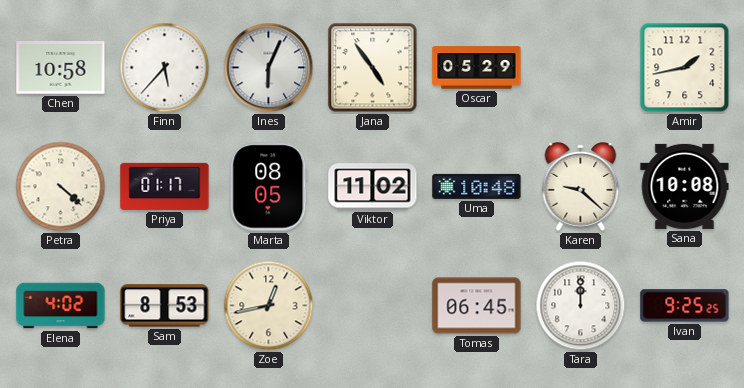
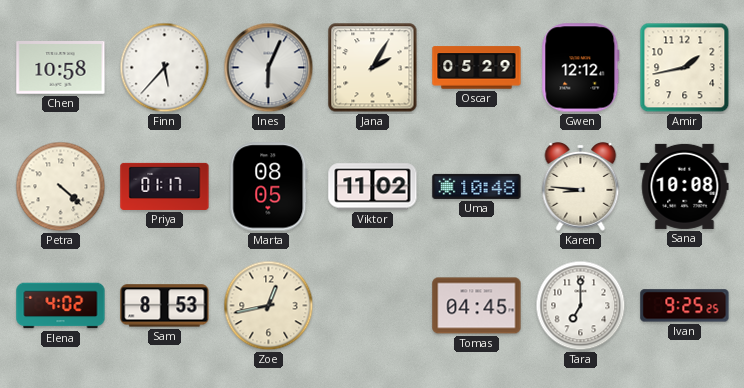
Jana: 4:54 -> 2:05
Gwen: none -> 12:12
Karen: 9:22 -> 8:46
Tomas: 06:45 -> 04:45
Tara: 12:00 -> 7:00
